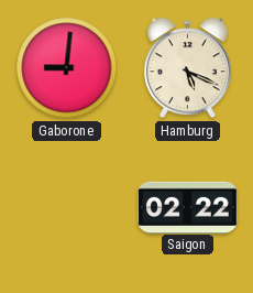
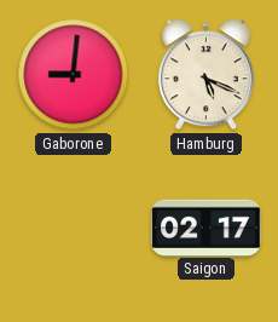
Saigon: 02:22 -> 02:17
